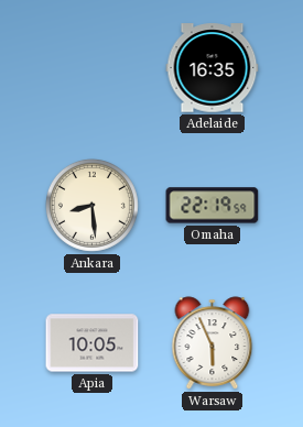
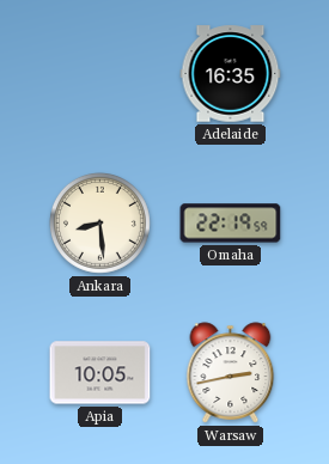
Warsaw: 5:56 -> 2:43
